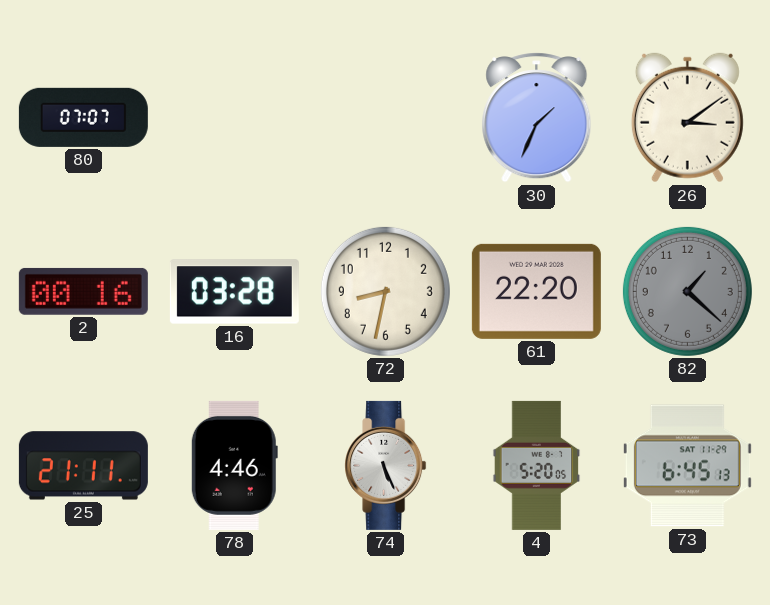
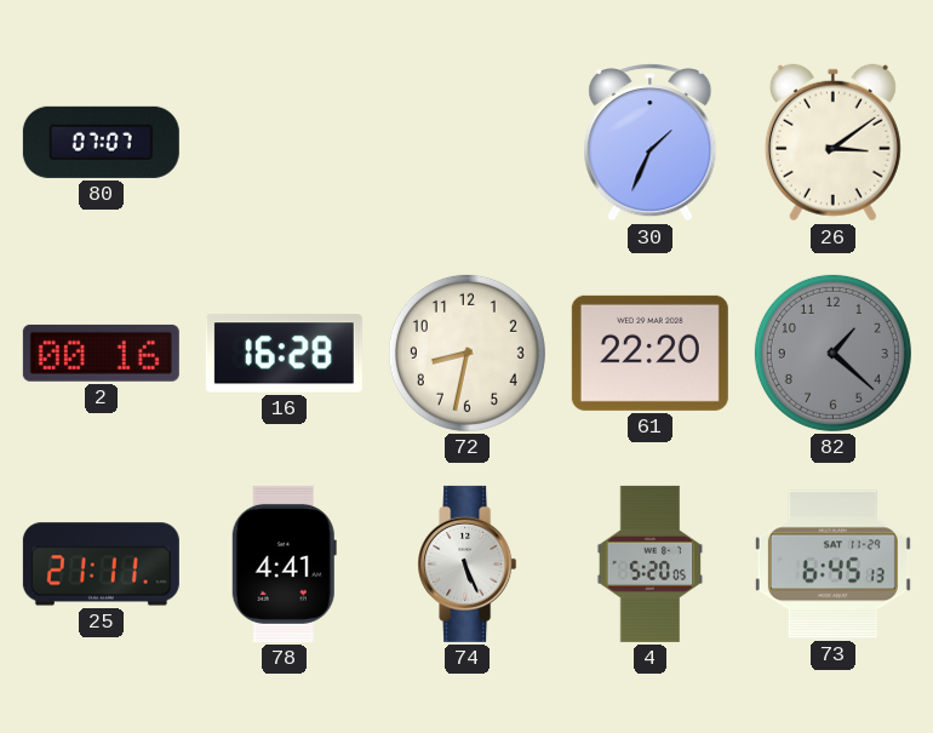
16: 03:28 -> 16:28
78: 4:46 -> 4:41
